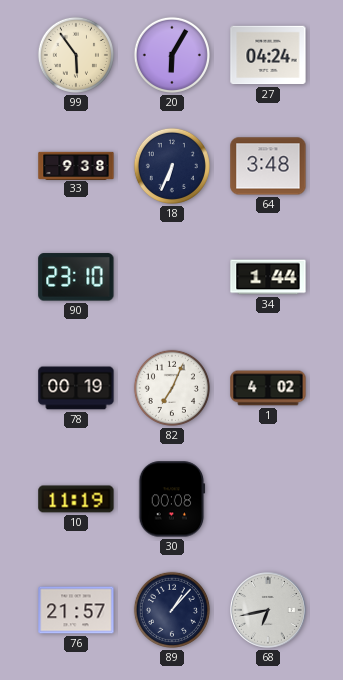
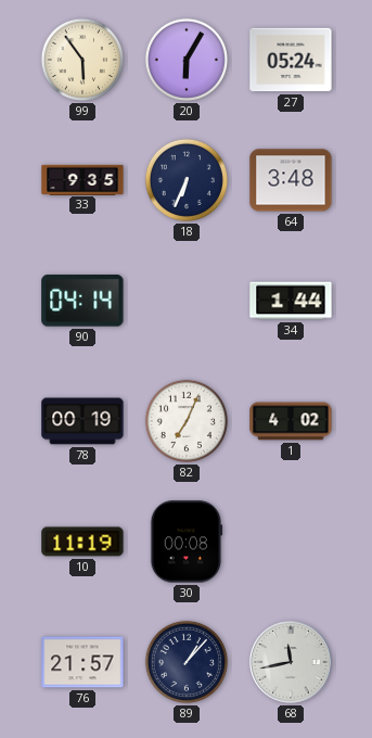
27: 04:24 -> 05:24
33: 9:38 -> 9:35
90: 23:10 -> 04:14
68: 6:43 -> 11:43
